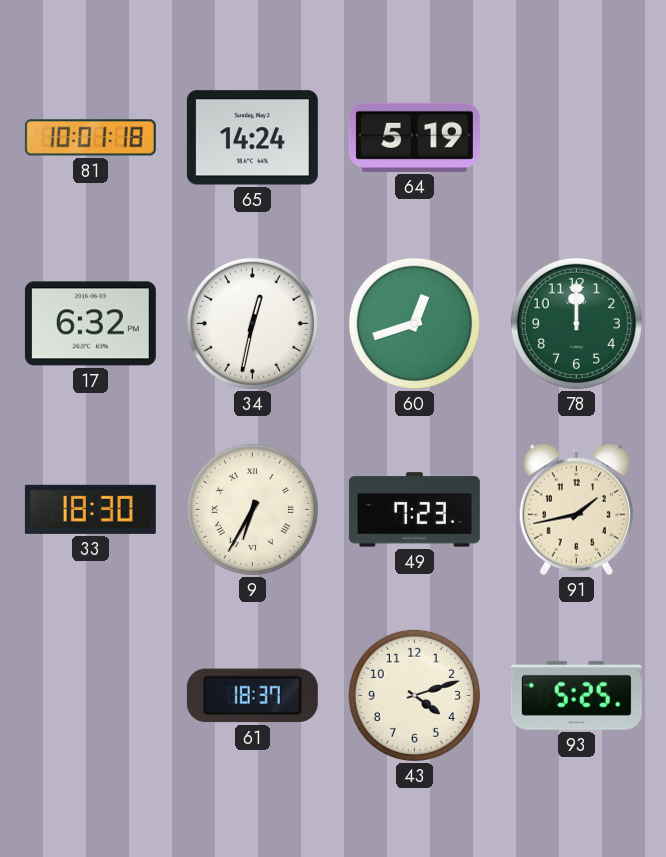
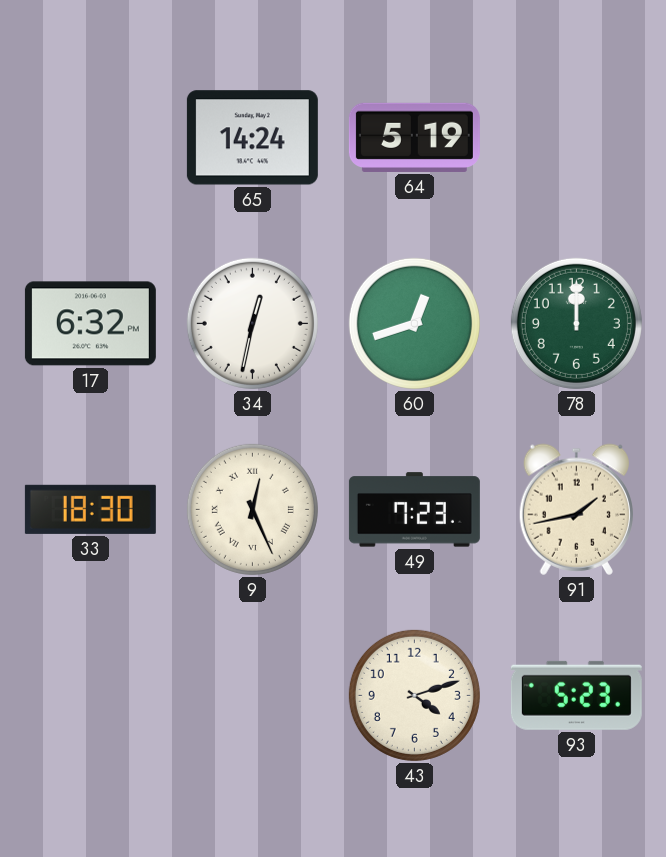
81: 10:01 -> none
9: 6:35 -> 12:26
61: 18:37 -> none
93: 5:25 -> 5:23
